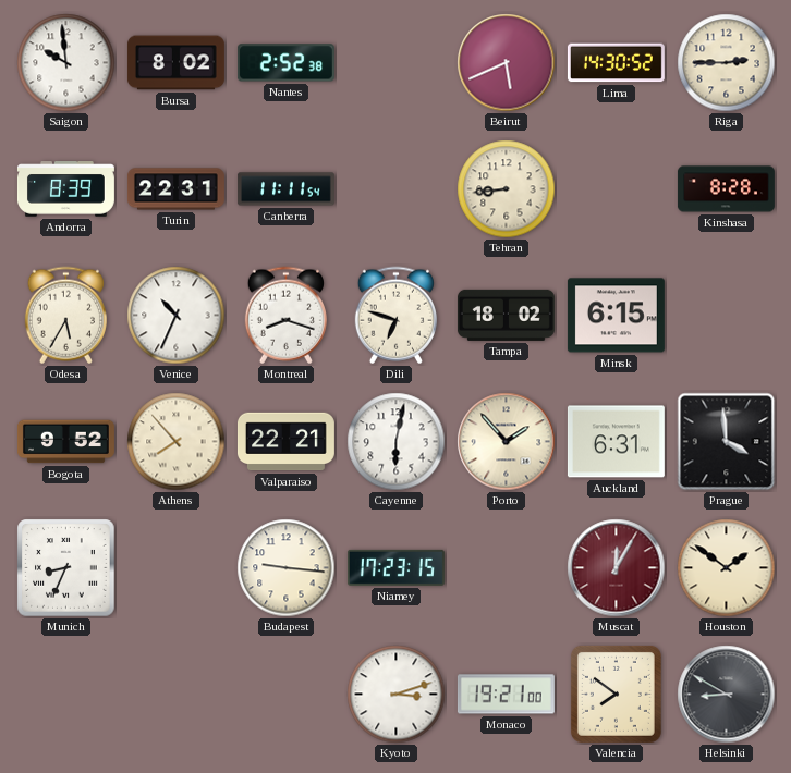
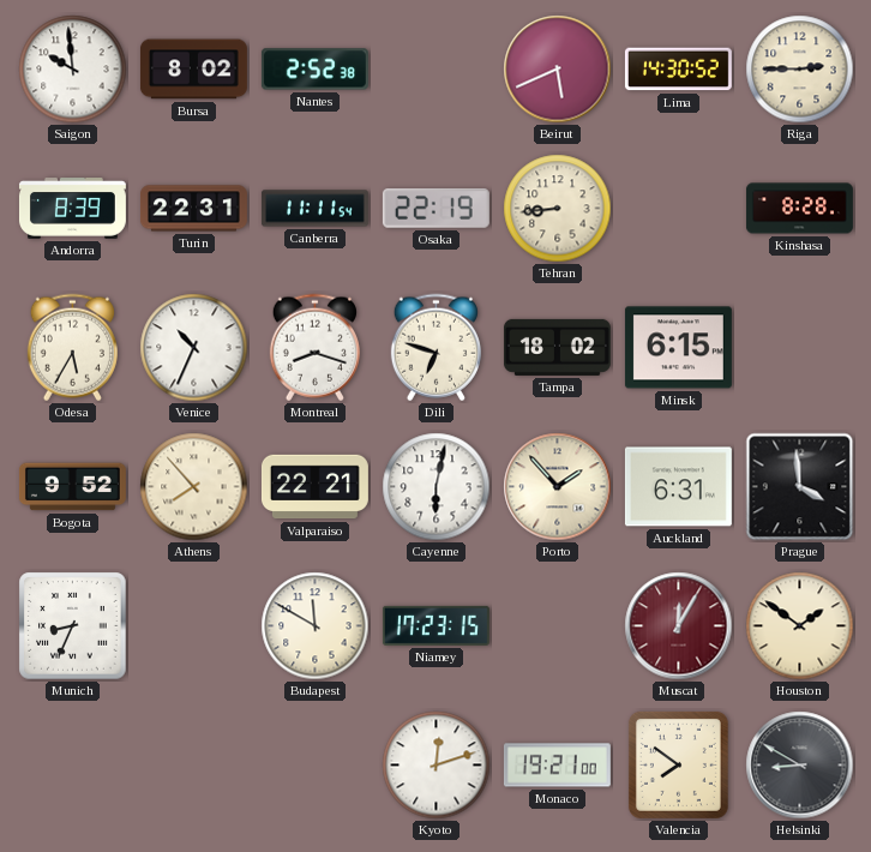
Osaka: none -> 22:19
Budapest: 9:16 -> 11:50
Kyoto: 3:12 -> 12:12
